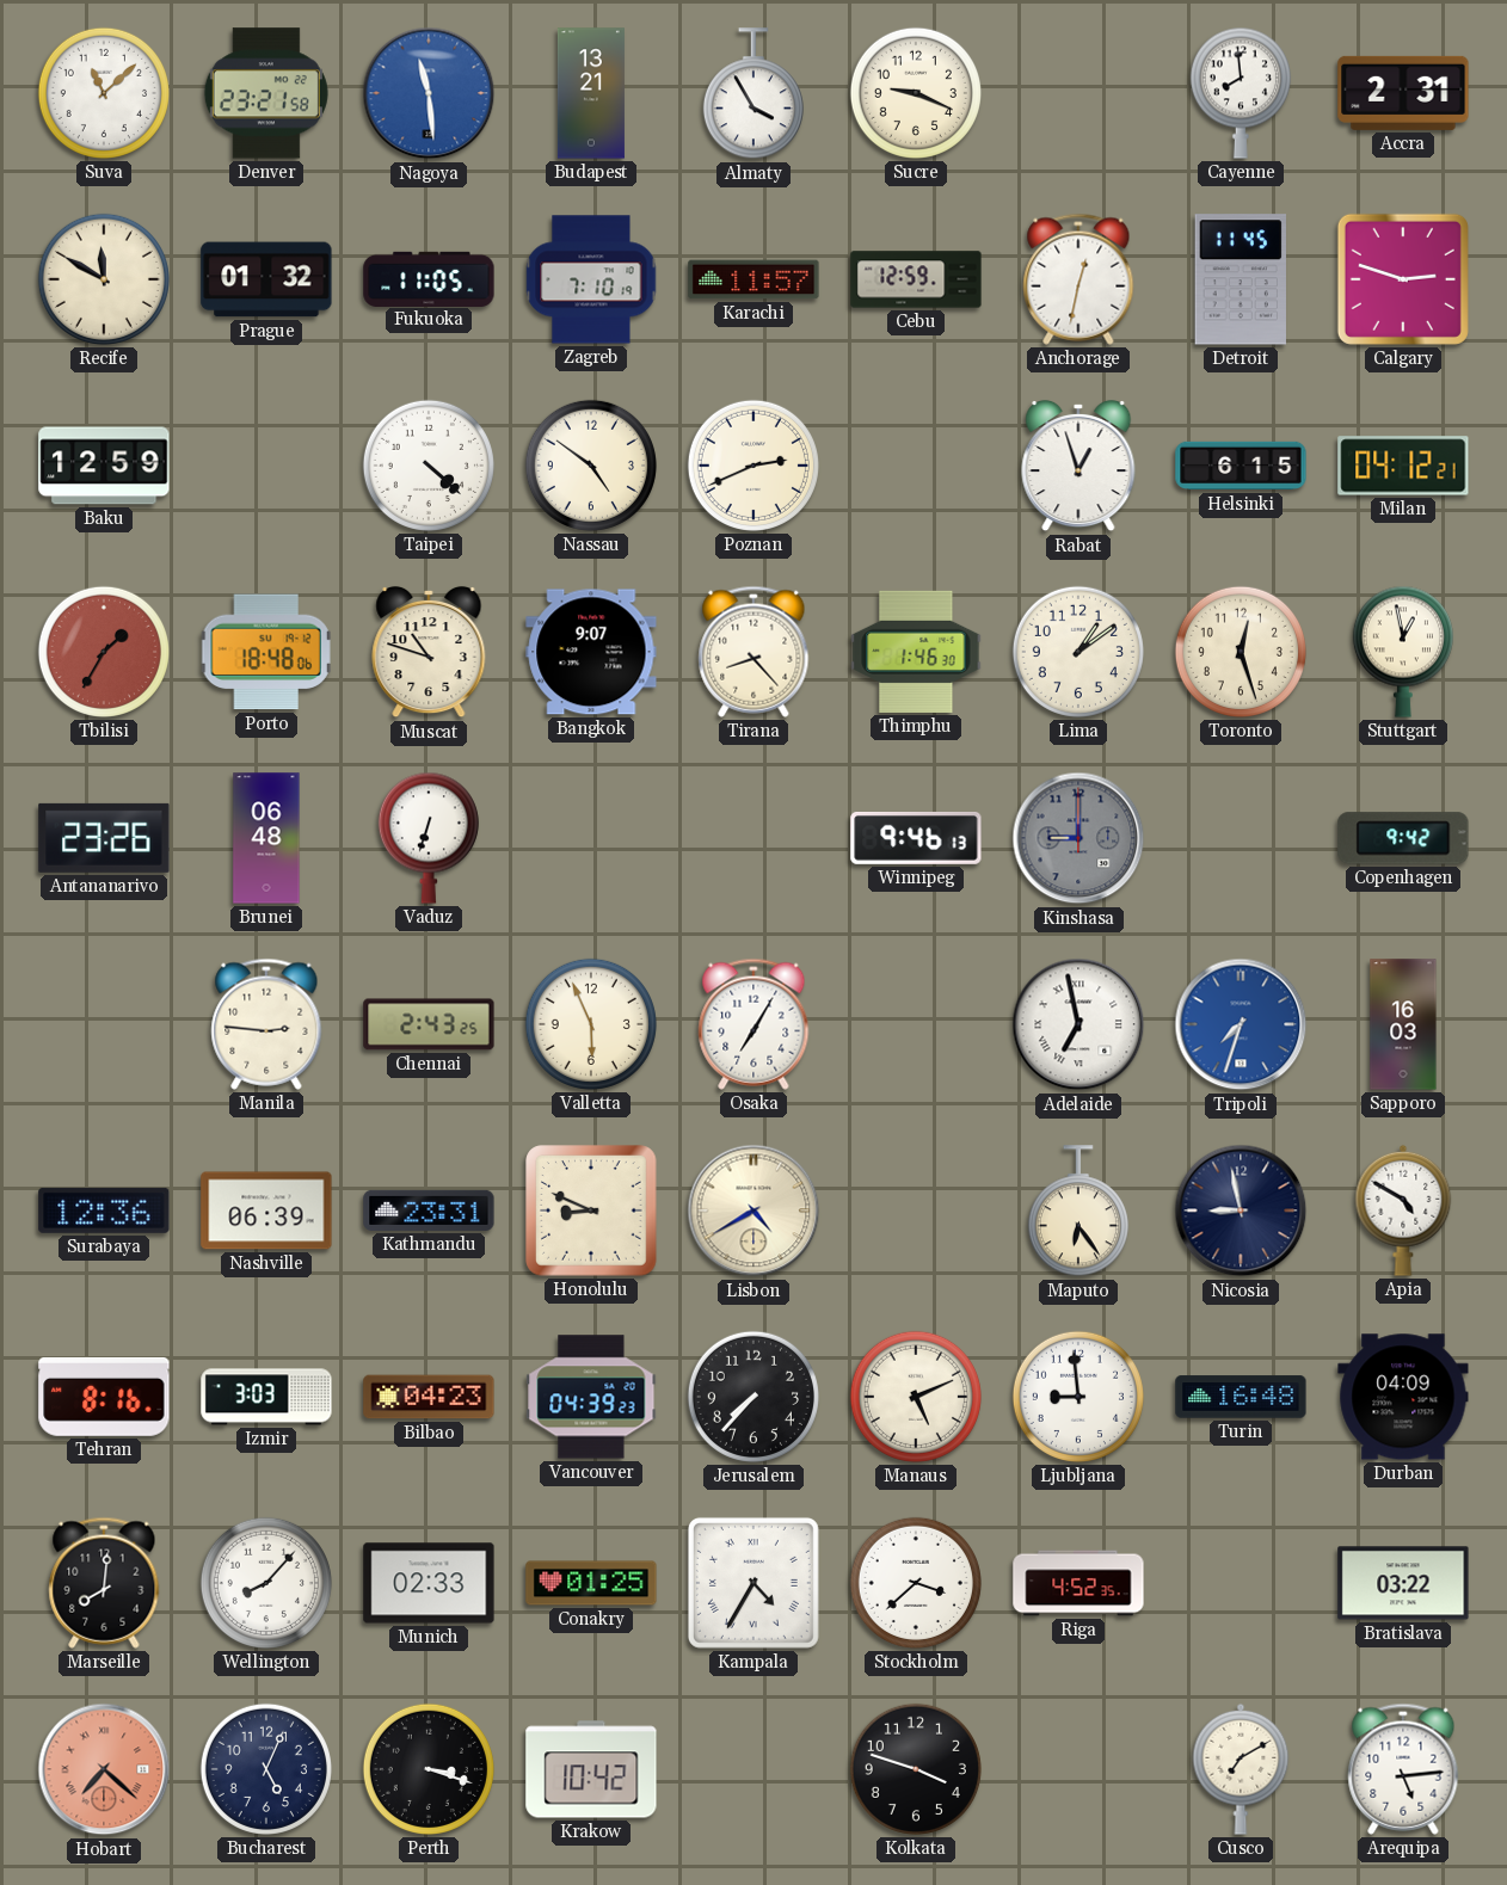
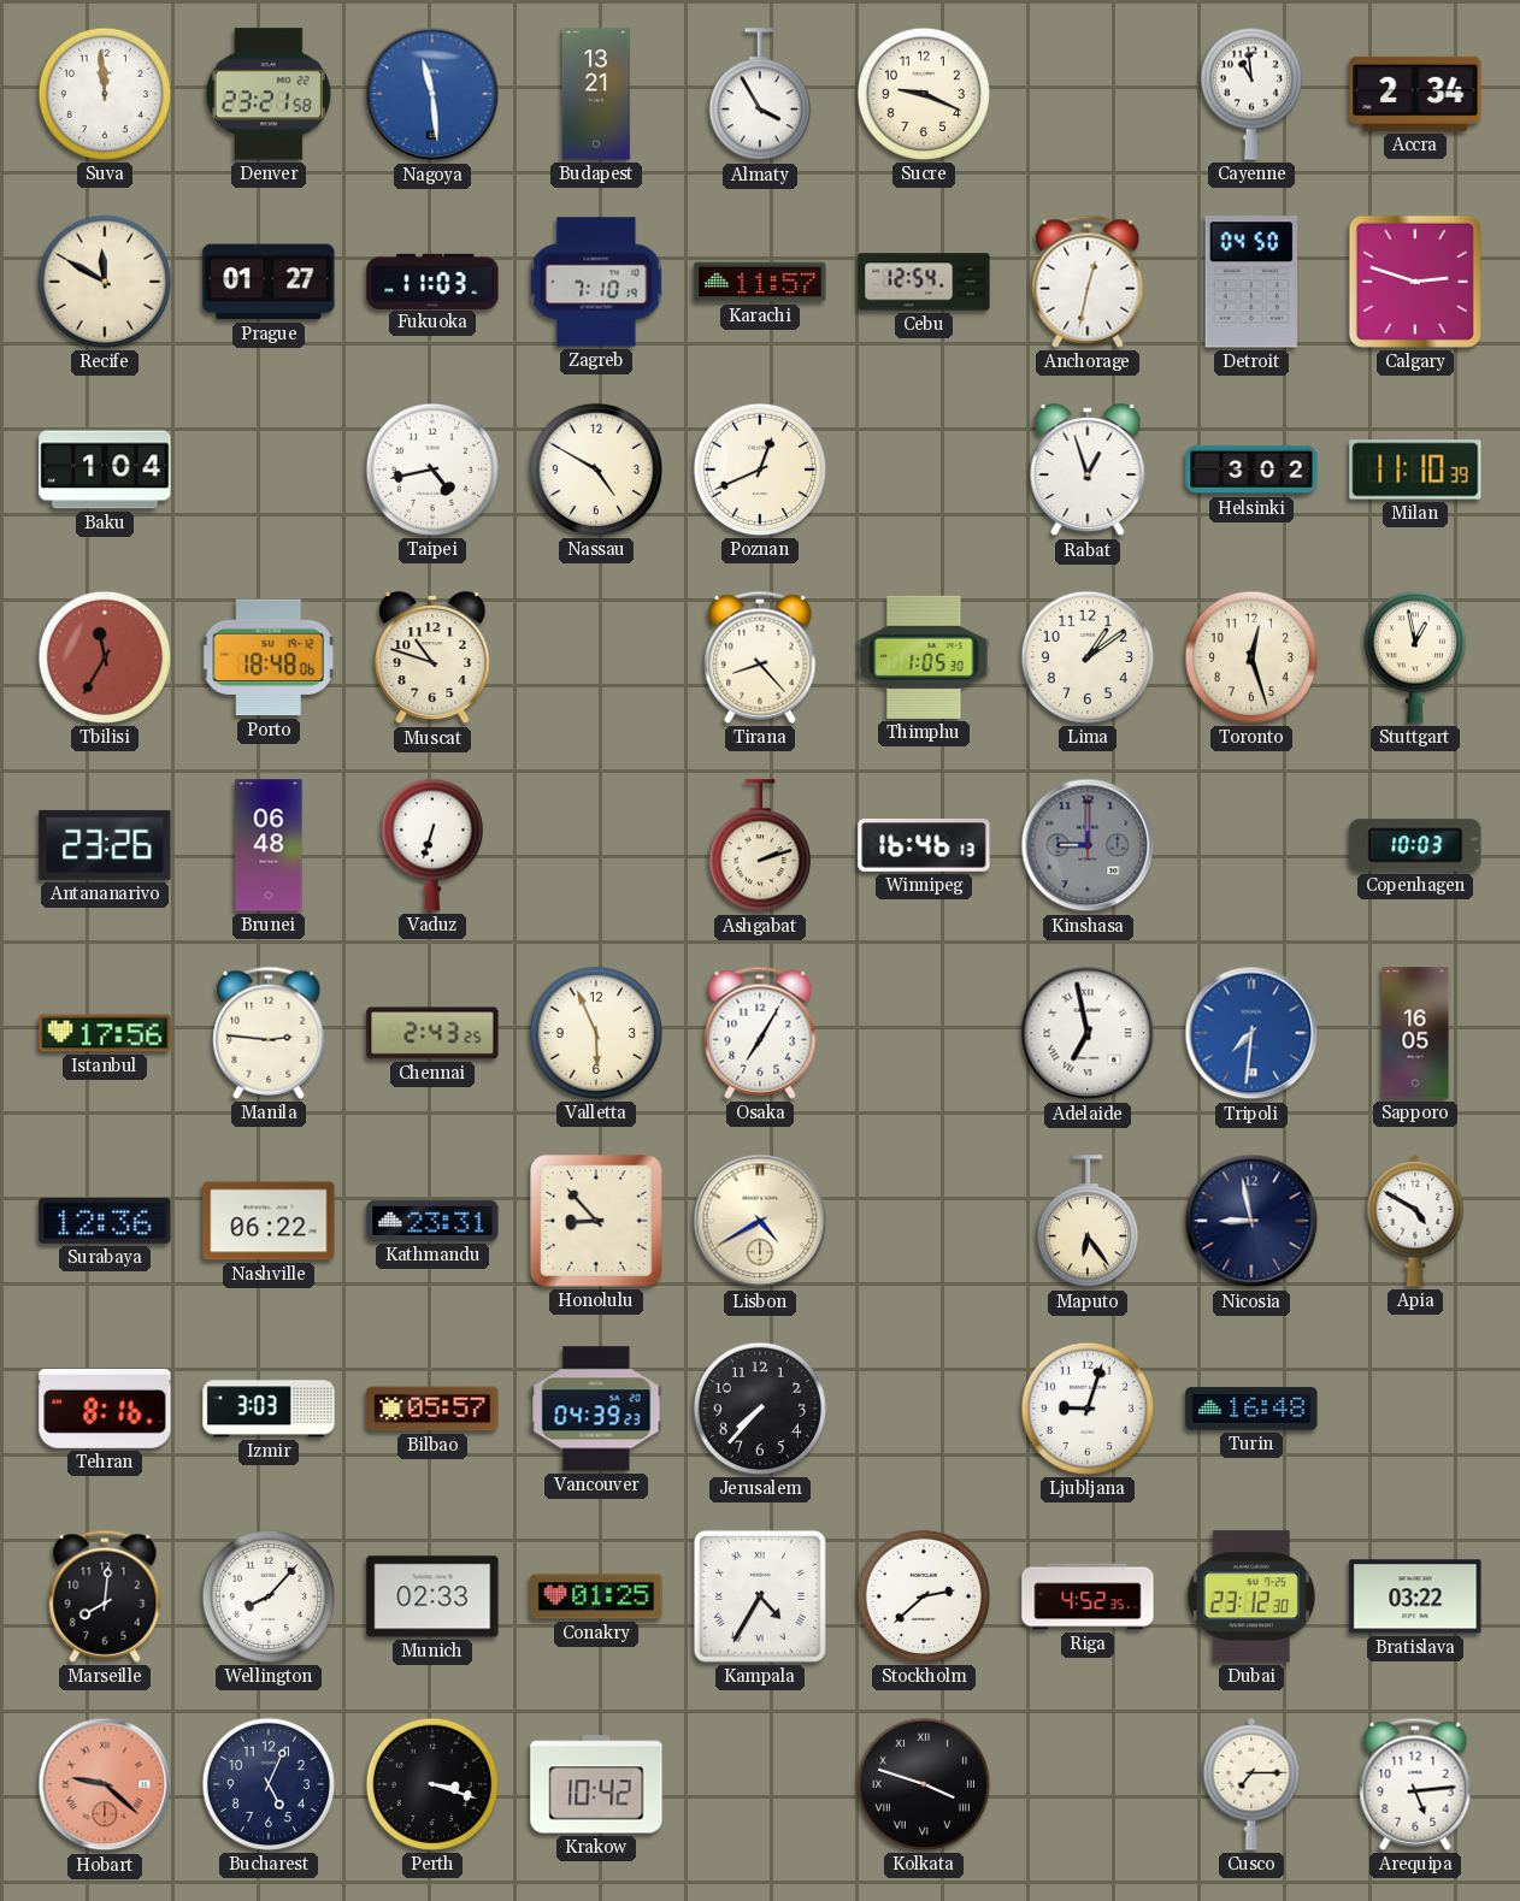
Suva: 11:08 -> 11:59
Cayenne: 7:59 -> 10:59
Accra: 2:31 -> 2:34
Prague: 01:32 -> 01:27
Fukuoka: 11:05 -> 11:03
Cebu: 12:59 -> 12:54
Detroit: 11:45 -> 04:50
Baku: 12:59 -> 1:04
Taipei: 4:22 -> 4:43
Nassau: 4:51 -> 4:50
Poznan: 2:41 -> 12:41
Helsinki: 6:15 -> 3:02
Milan: 04:12 -> 11:10
Tbilisi: 1:35 -> 11:35
Bangkok: 9:07 -> none
Thimphu: 1:46 -> 1:05
Ashgabat: none -> 2:12
Winnipeg: 9:46 -> 16:46
Copenhagen: 9:42 -> 10:03
Istanbul: none -> 17:56
Tripoli: 7:33 -> 7:31
Sapporo: 16:03 -> 16:05
Nashville: 06:39 -> 06:22
Honolulu: 8:49 -> 8:53
Bilbao: 04:23 -> 05:57
Manaus: 5:11 -> none
Ljubljana: 8:59 -> 9:03
Durban: 04:09 -> none
Stockholm: 3:38 -> 2:38
Dubai: none -> 23:12
Hobart: 7:22 -> 9:22
Kolkata numerals: Arabic -> Roman
Cusco: 7:10 -> 7:15
